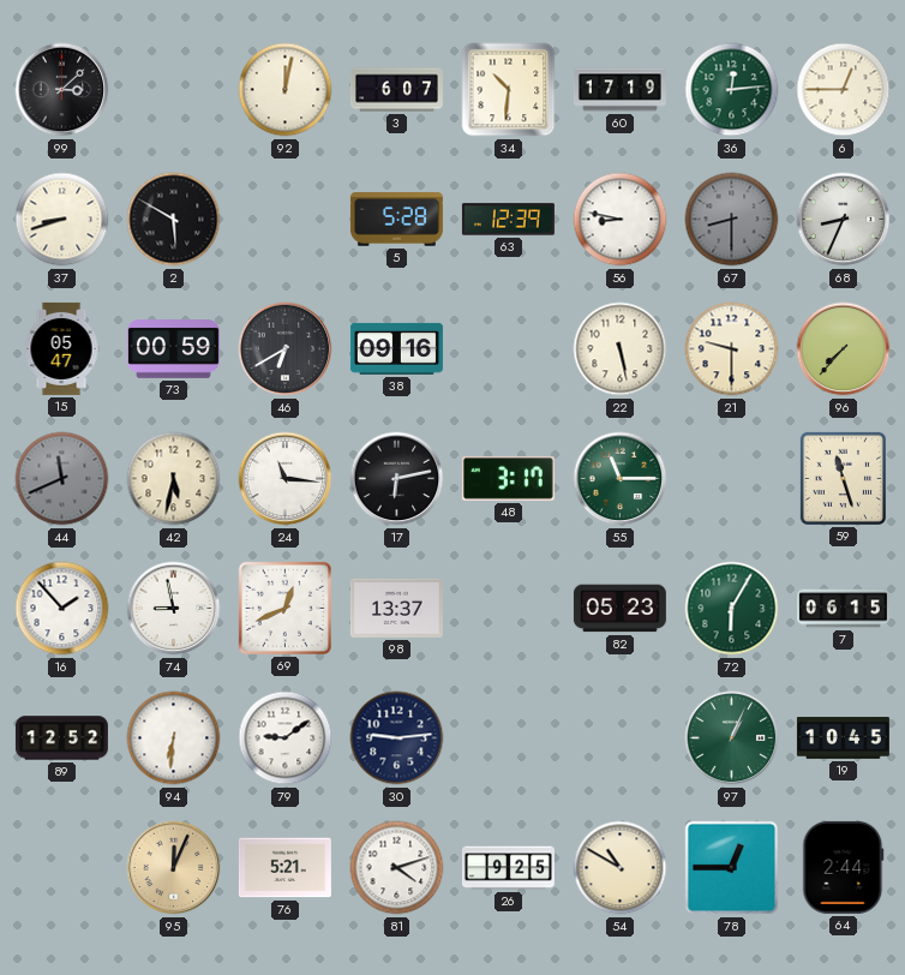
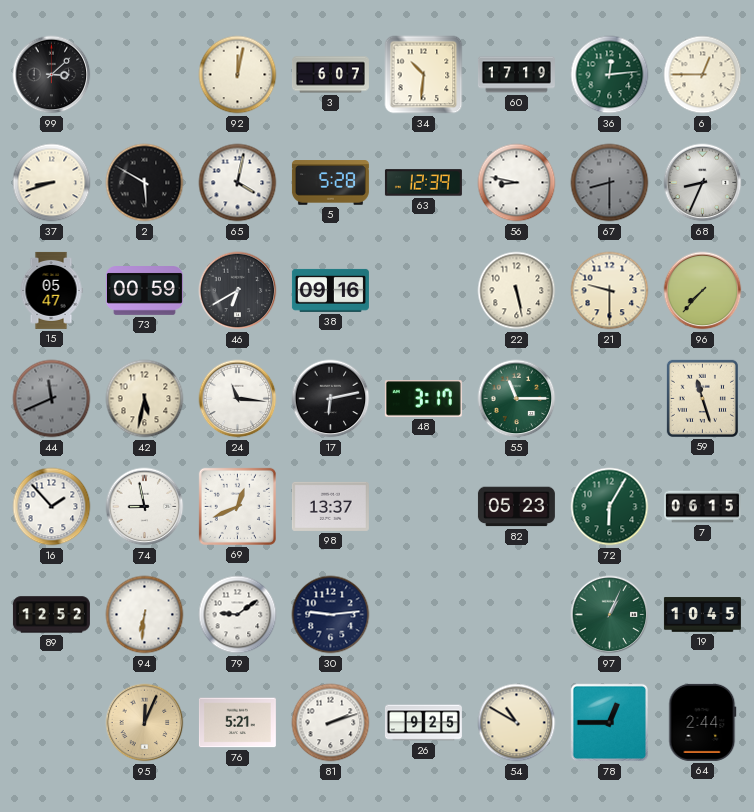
65: none -> 4:02
81: 4:12 -> 2:12
